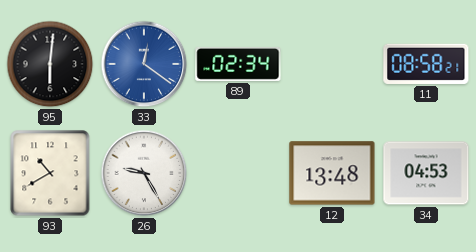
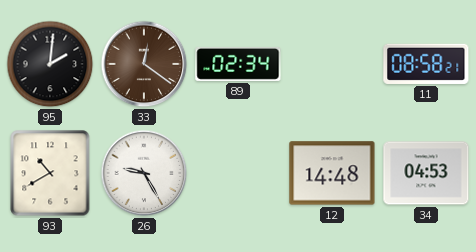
95: 6:01 -> 2:01
33 dial: blue -> brown
12: 13:48 -> 14:48
